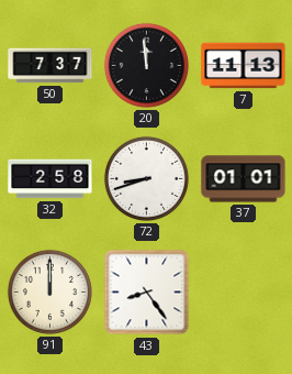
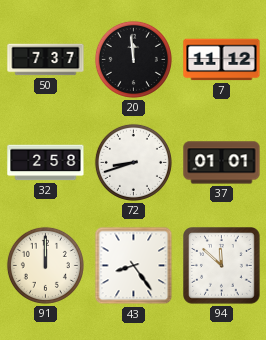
7: 11:13 -> 11:12
94: none -> 11:52
